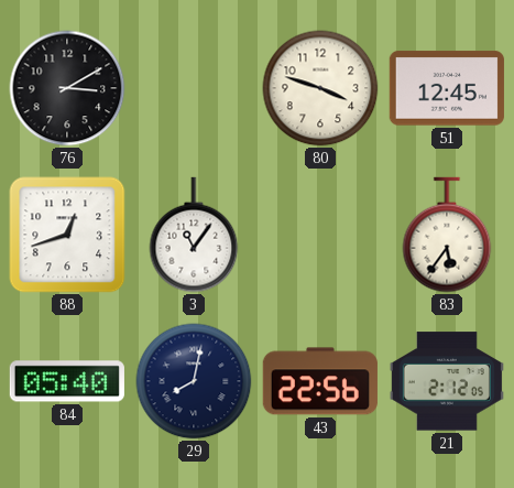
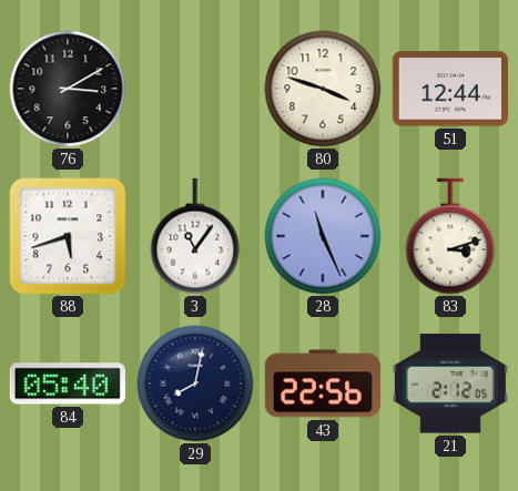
51: 12:45 -> 12:44
88: 12:42 -> 5:42
28: none -> 11:26
83: 5:36 -> 3:12
